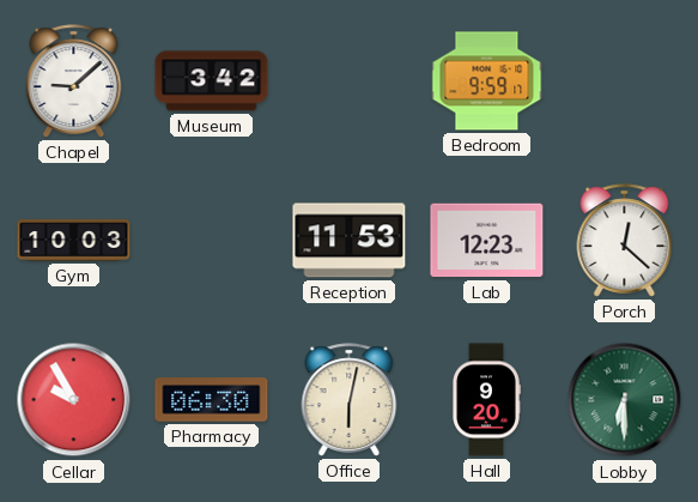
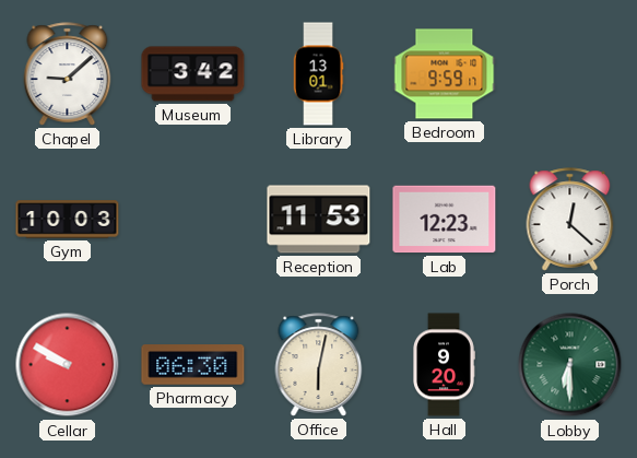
Library: none -> 13:01
Cellar: 9:55 -> 9:50
